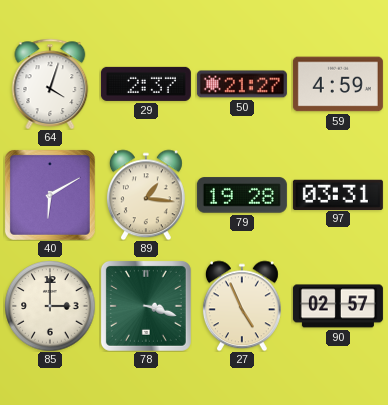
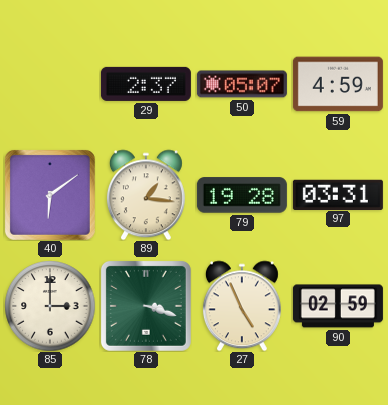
64: 4:03 -> none
50: 21:27 -> 05:07
40: 6:10 -> 6:09
90: 02:57 -> 02:59
